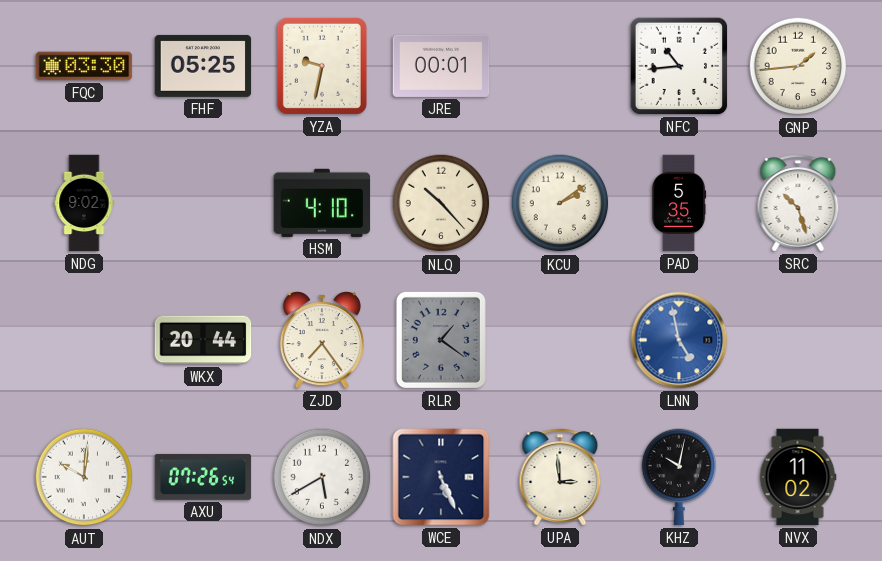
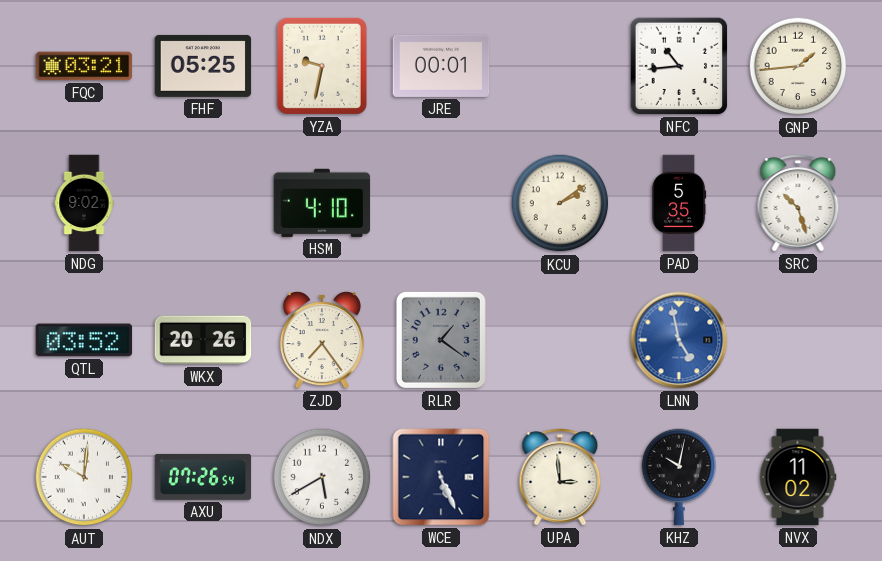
FQC: 03:30 -> 03:21
NLQ: 10:23 -> none
QTL: none -> 03:52
WKX: 20:44 -> 20:26
